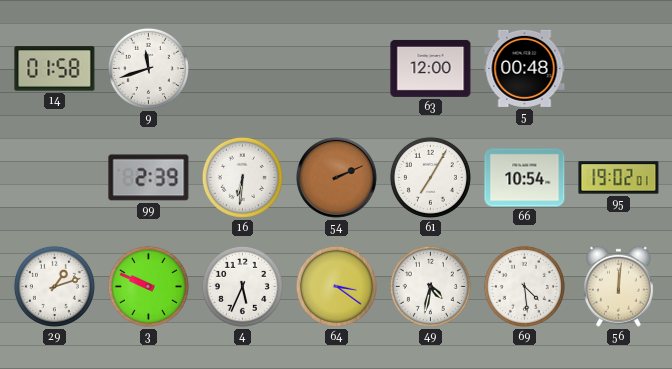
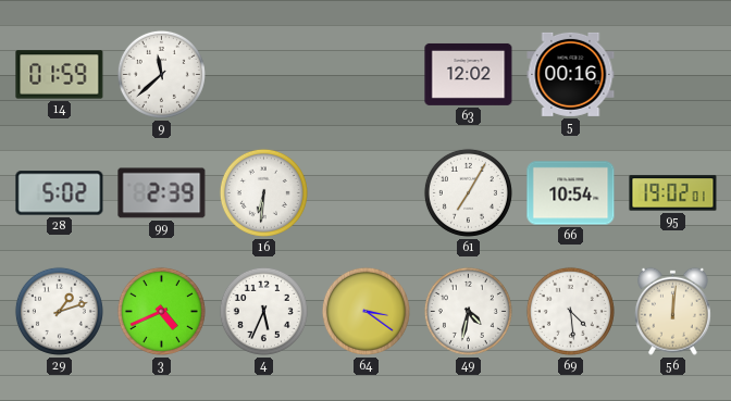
14: 01:58 -> 01:59
9: 11:42 -> 11:38
63: 12:00 -> 12:02
5: 00:48 -> 00:16
28: none -> 5:02
54: 2:11 -> none
3: 9:49 -> 4:41
